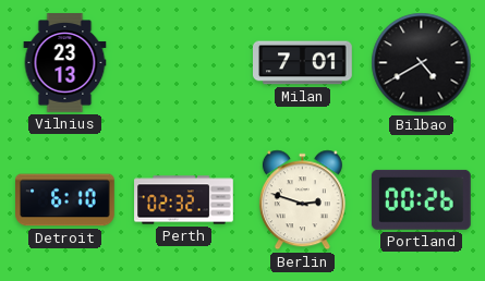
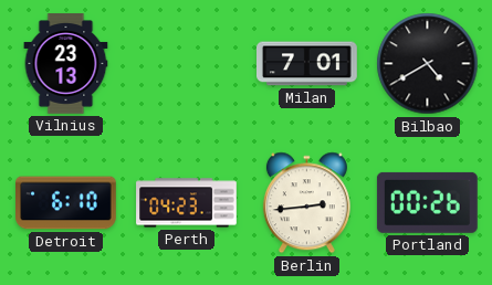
Perth: 02:32 -> 04:23
Berlin: 2:48 -> 2:44
